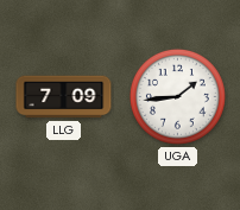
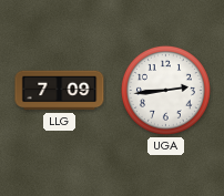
UGA: 1:44 -> 2:44
